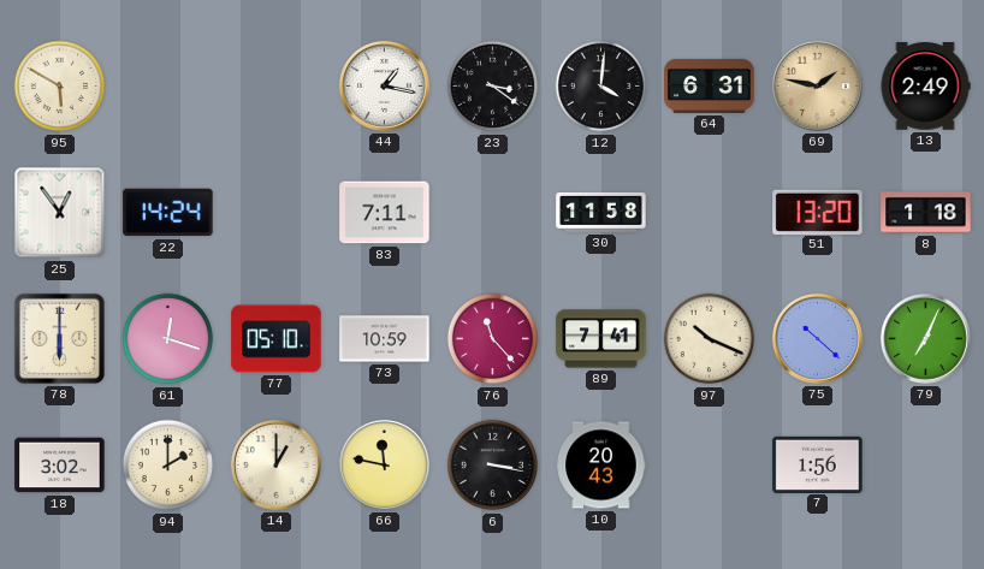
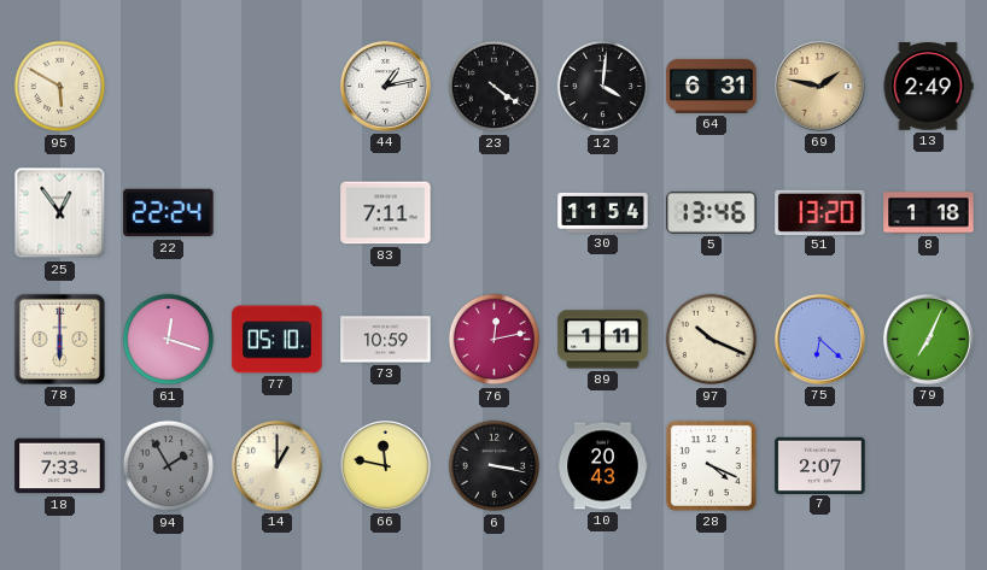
44: 1:17 -> 1:13
23: 3:21 -> 4:21
22: 14:24 -> 22:24
30: 11:58 -> 11:54
5: none -> 13:46
76: 11:23 -> 12:13
89: 7:41 -> 1:11
75: 10:22 -> 6:22
18: 3:02 -> 7:33
94: 2:00 -> 1:55
94 dial: cream -> grey
28: none -> 4:19
7: 1:56 -> 2:07
